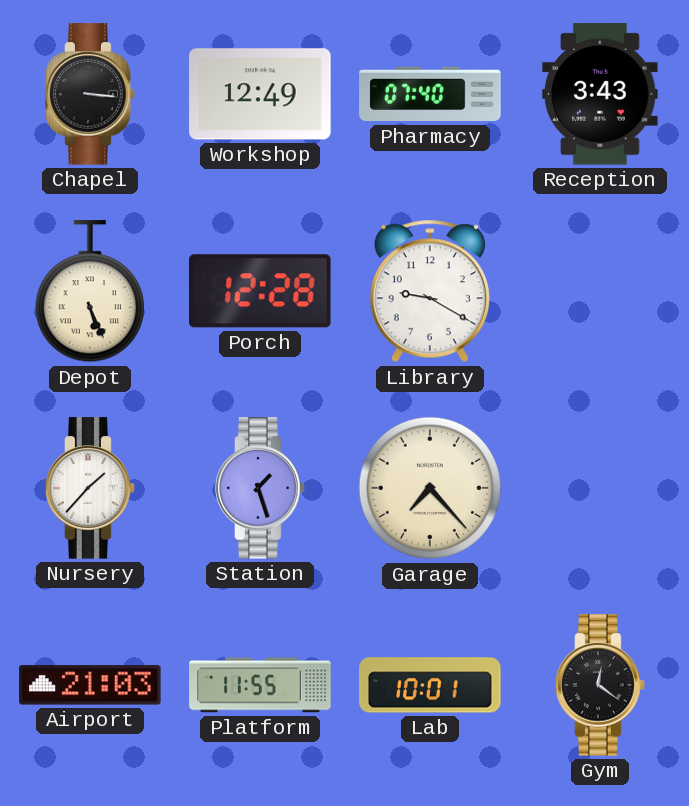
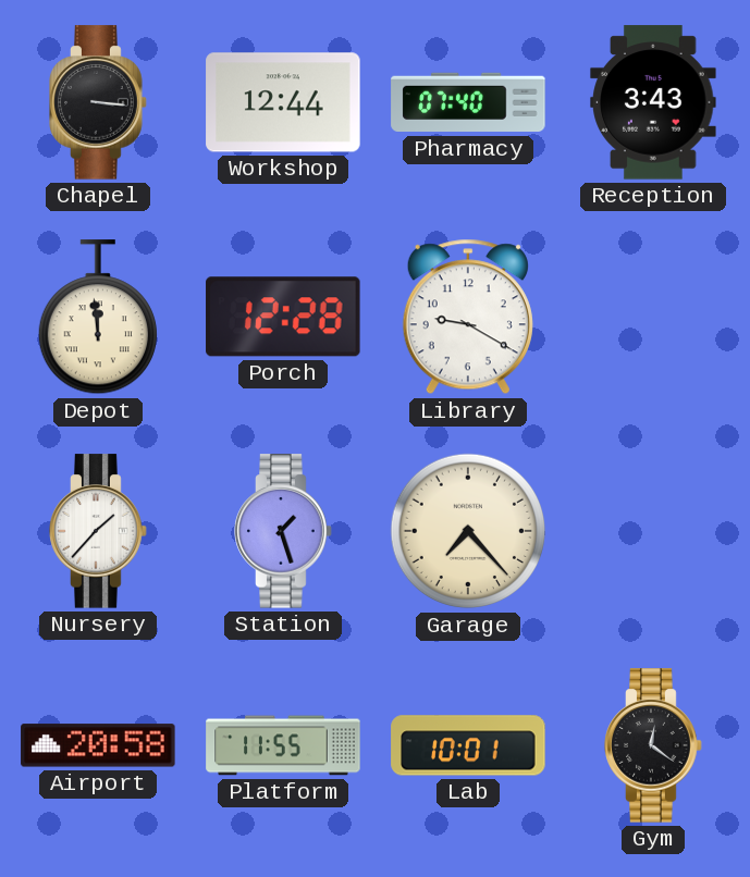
Workshop: 12:49 -> 12:44
Depot: 5:26 -> 11:59
Airport: 21:03 -> 20:58
